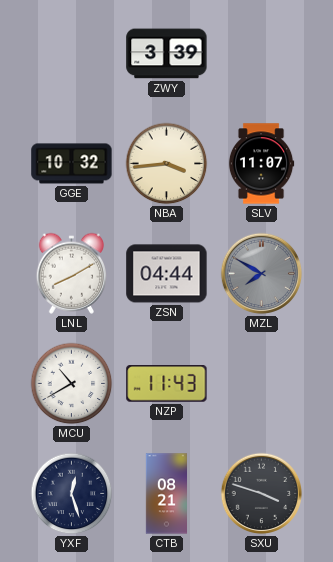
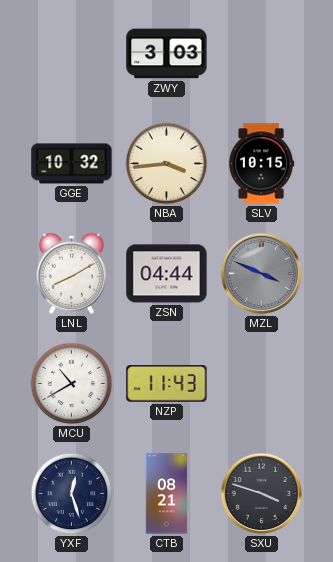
ZWY: 3:39 -> 3:03
SLV: 11:07 -> 10:15
MZL: 7:50 -> 3:49
